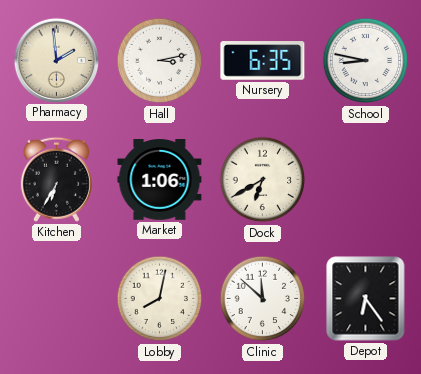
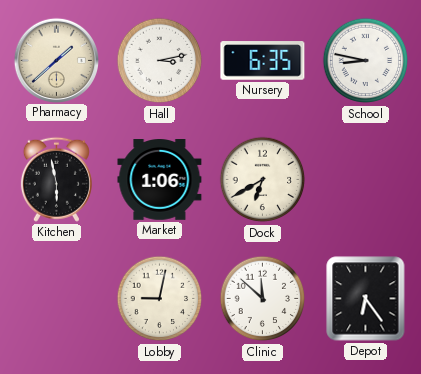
Pharmacy: 1:59 -> 1:38
Kitchen: 6:35 -> 5:58
Lobby: 8:02 -> 9:02
